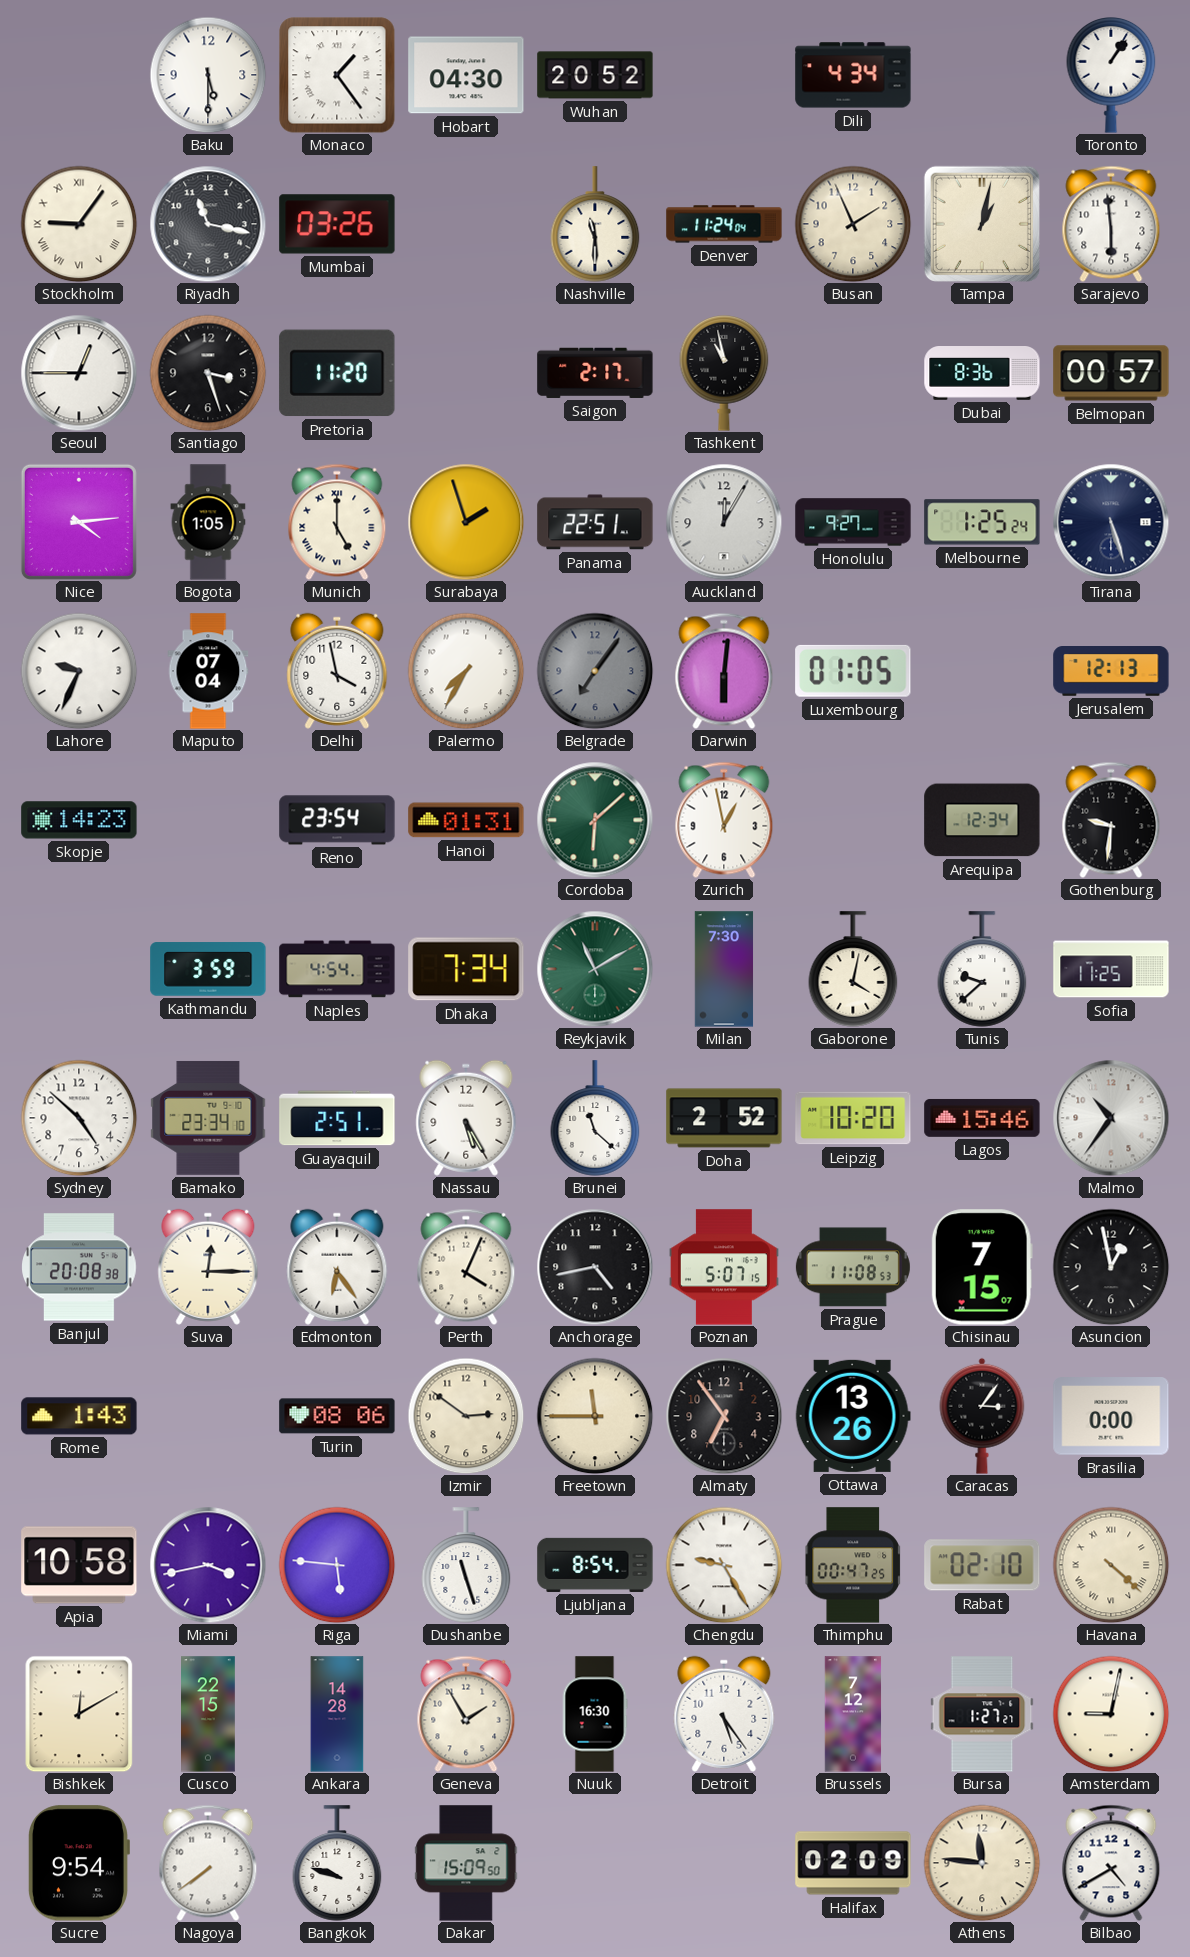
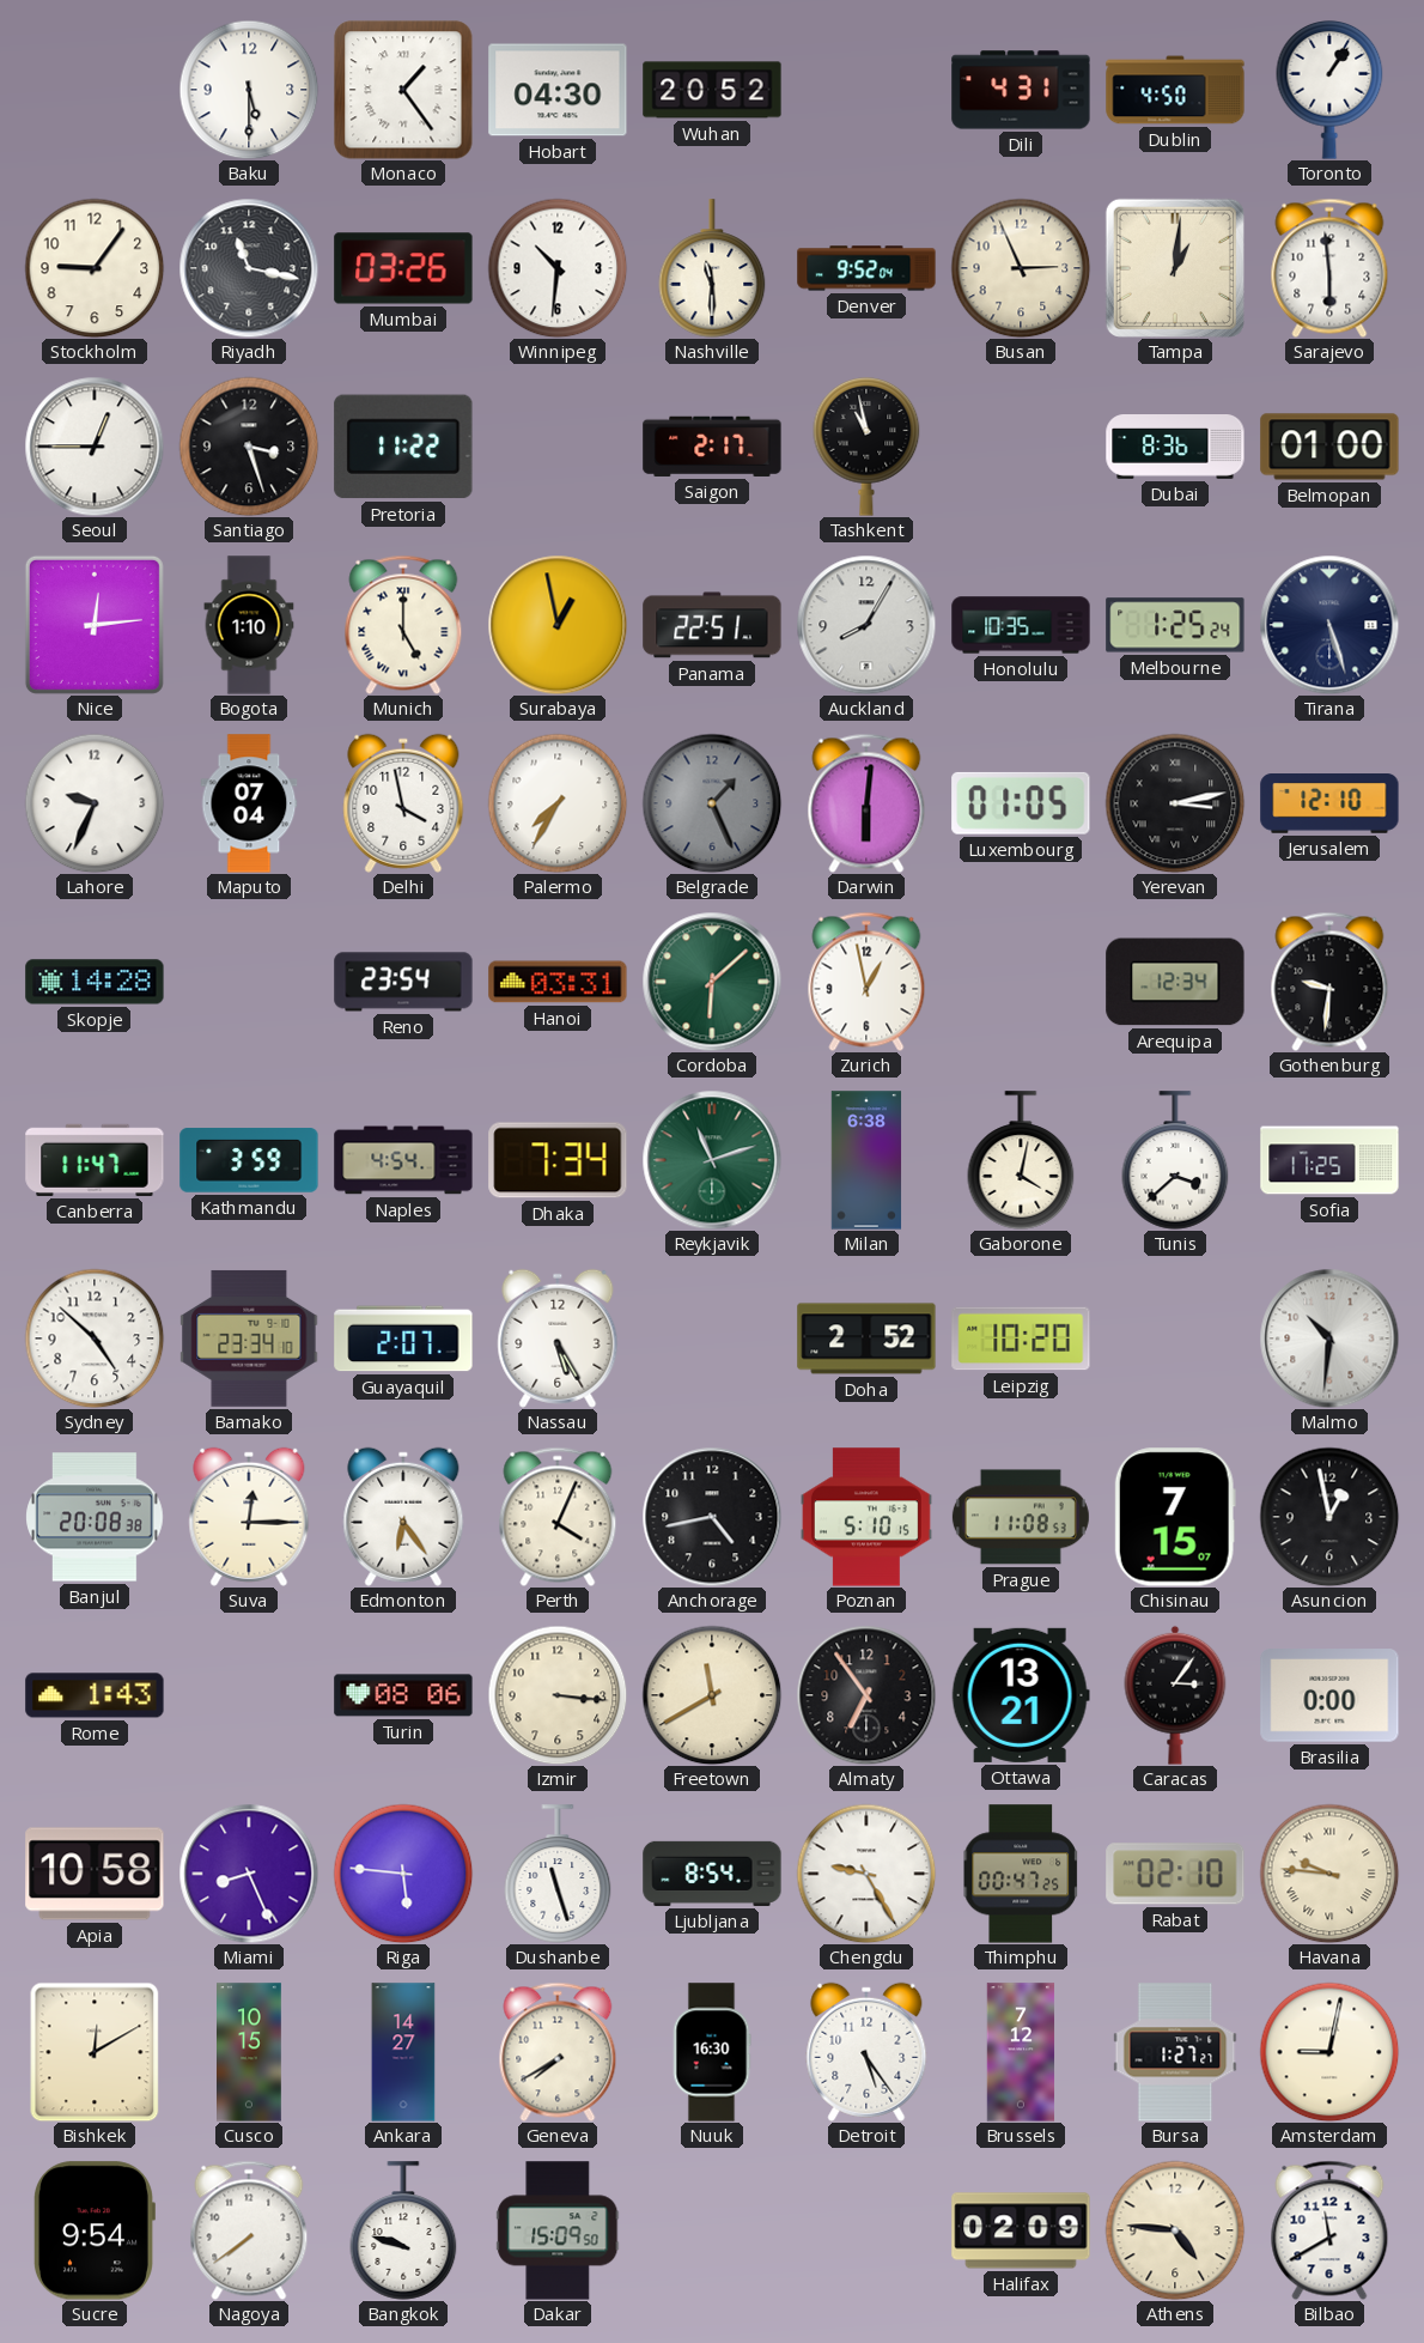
Dili: 4:34 -> 4:31
Dublin: none -> 4:50
Stockholm numerals: Roman -> Arabic
Winnipeg: none -> 10:31
Denver: 11:24 -> 9:52
Busan: 1:56 -> 2:56
Tampa: 1:02 -> 1:01
Pretoria: 11:20 -> 11:22
Belmopan: 00:57 -> 01:00
Nice: 4:14 -> 12:14
Bogota: 1:05 -> 1:10
Surabaya: 1:57 -> 12:58
Auckland: 12:05 -> 8:05
Honolulu: 9:27 -> 10:35
Belgrade: 7:06 -> 1:26
Yerevan: none -> 3:13
Jerusalem: 12:13 -> 12:10
Skopje: 14:23 -> 14:28
Hanoi: 01:31 -> 03:31
Canberra: none -> 11:47
Reykjavik: 11:10 -> 11:12
Milan: 7:30 -> 6:38
Tunis: 9:38 -> 3:38
Guayaquil: 2:51 -> 2:07
Brunei: 11:22 -> none
Lagos: 15:46 -> none
Malmo: 10:36 -> 10:31
Poznan: 5:07 -> 5:10
Izmir: 2:51 -> 3:16
Freetown: 11:45 -> 11:40
Ottawa: 13:26 -> 13:21
Miami: 3:43 -> 8:26
Havana: 4:22 -> 9:46
Cusco: 22:15 -> 10:15
Ankara: 14:28 -> 14:27
Geneva: 1:55 -> 7:40
Athens: 11:46 -> 4:46
Bilbao: 4:40 -> 11:40
